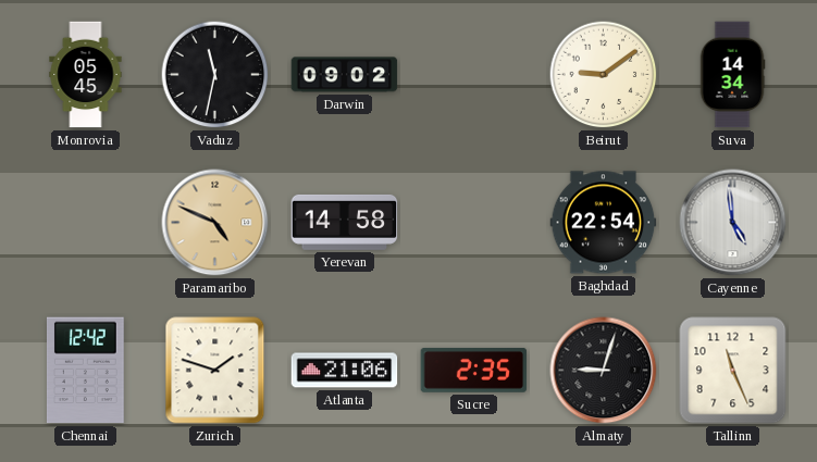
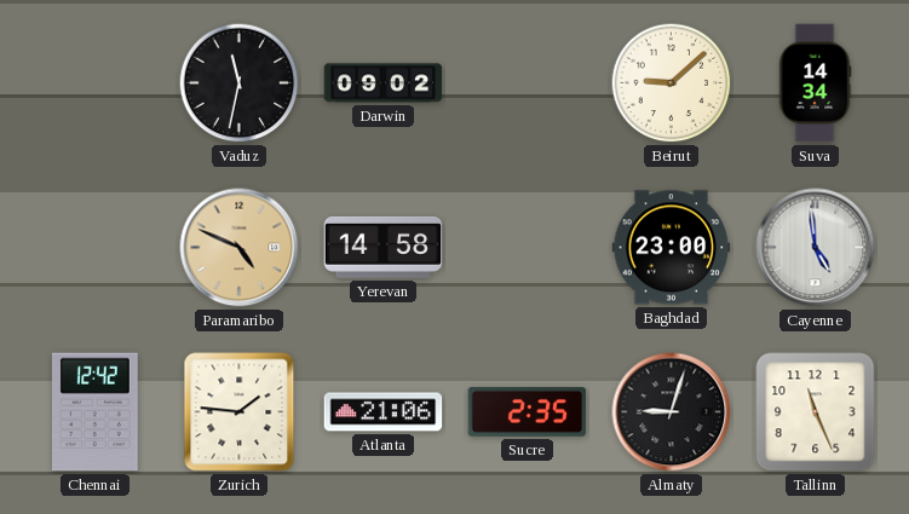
Monrovia: 05:45 -> none
Beirut: 9:09 -> 9:08
Baghdad: 22:54 -> 23:00
Zurich: 1:48 -> 1:46
